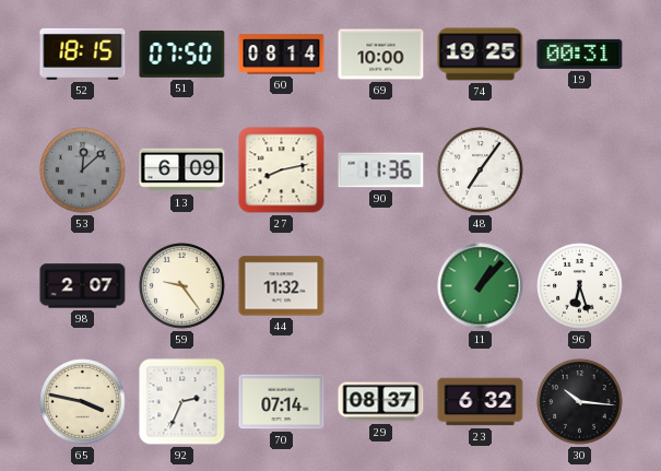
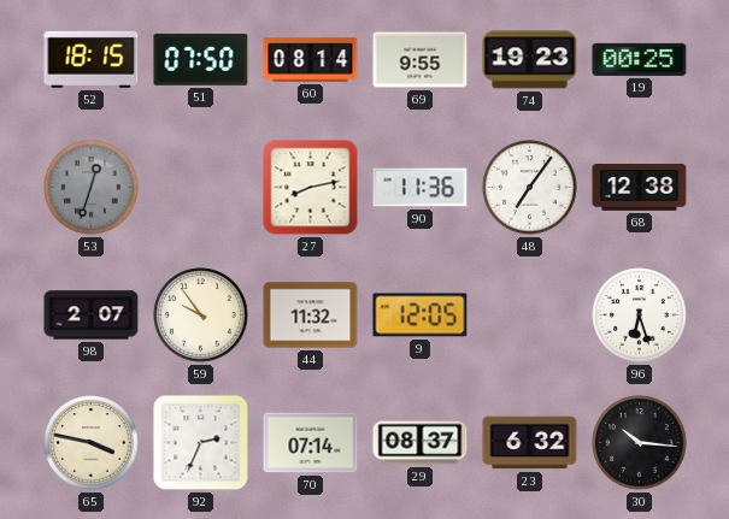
69: 10:00 -> 9:55
74: 19:25 -> 19:23
19: 00:31 -> 00:25
53: 12:08 -> 12:33
13: 6:09 -> none
68: none -> 12:38
59: 9:24 -> 9:54
9: none -> 12:05
11: 1:07 -> none
